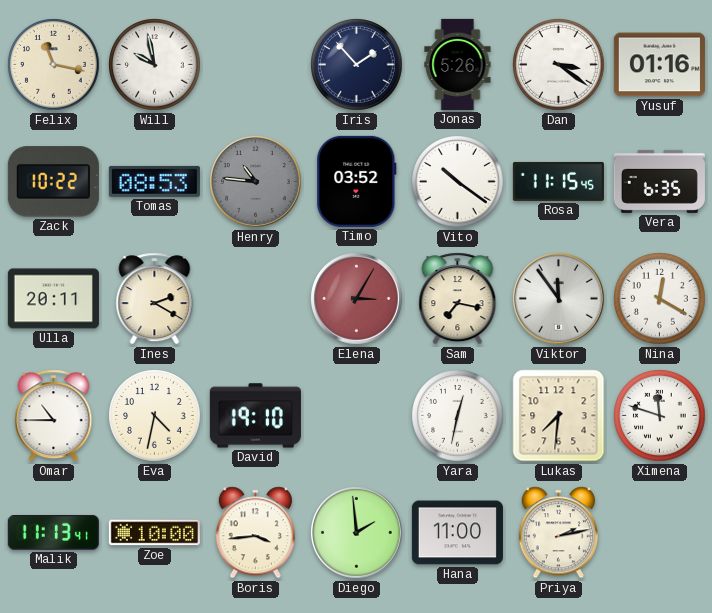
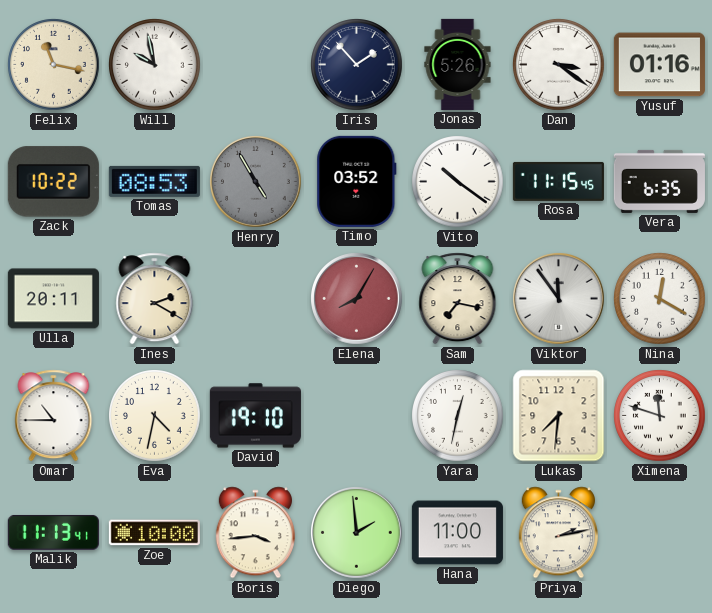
Henry: 10:46 -> 4:55
Elena: 3:05 -> 8:05
